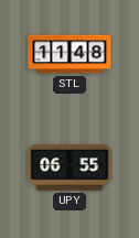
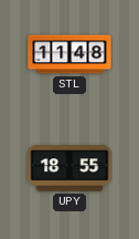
UPY: 06:55 -> 18:55
